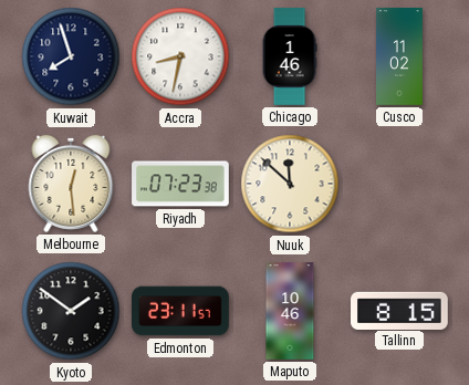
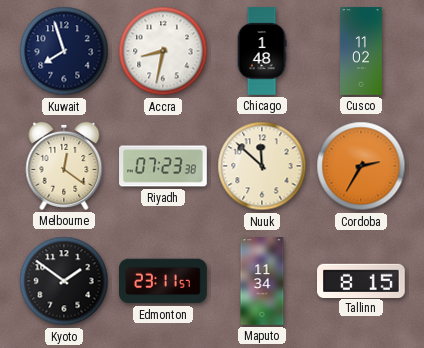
Chicago: 1:46 -> 1:48
Melbourne: 12:29 -> 12:21
Cordoba: none -> 2:35
Maputo: 10:46 -> 11:34
